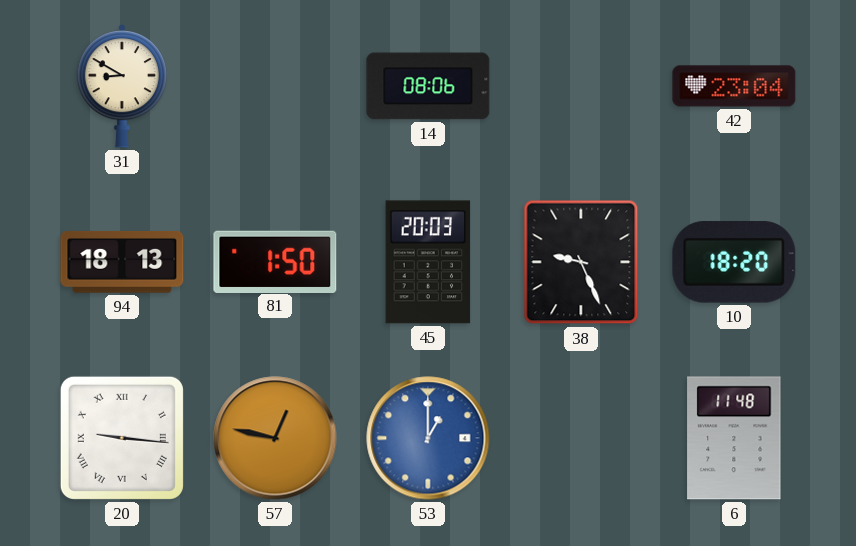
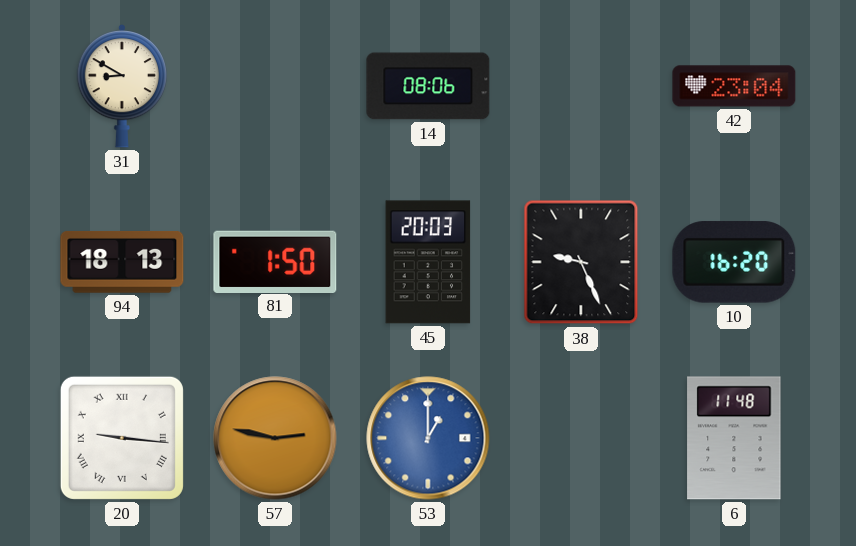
10: 18:20 -> 16:20
57: 12:47 -> 2:47
